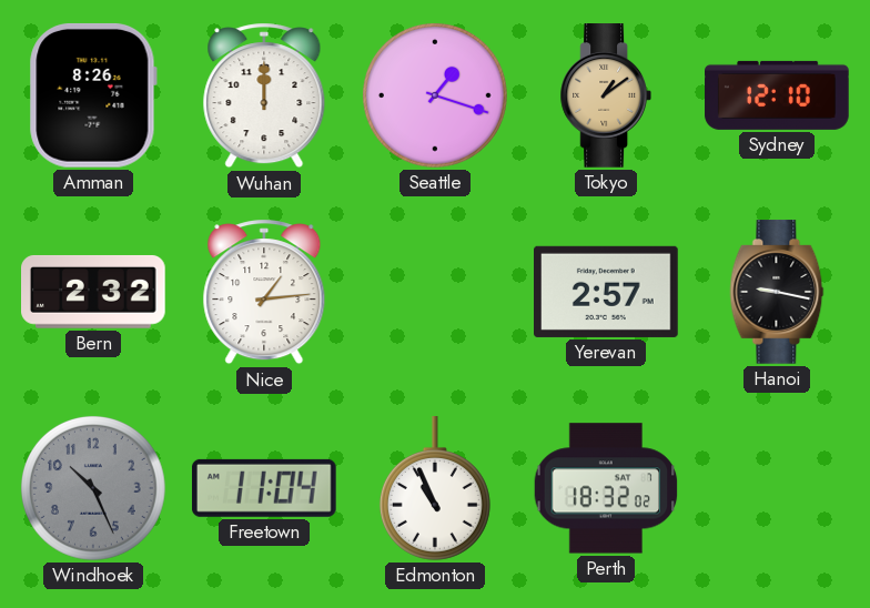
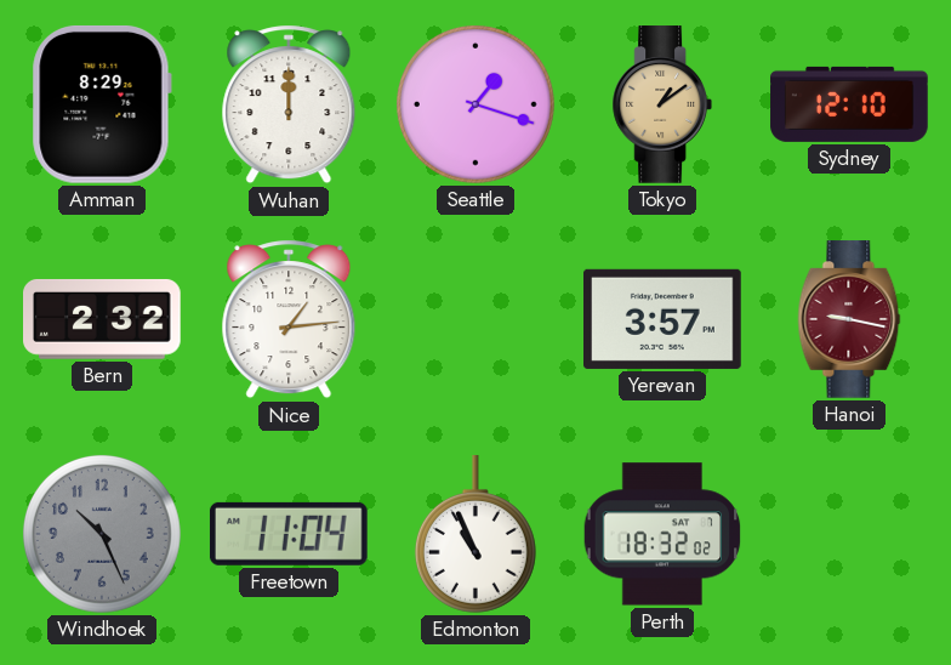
Amman: 8:26 -> 8:29
Yerevan: 2:57 -> 3:57
Hanoi dial: black -> burgundy
